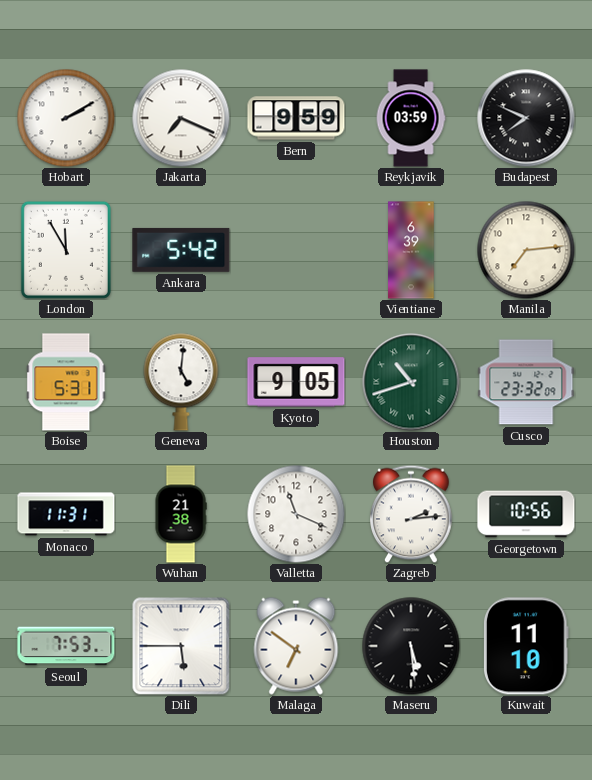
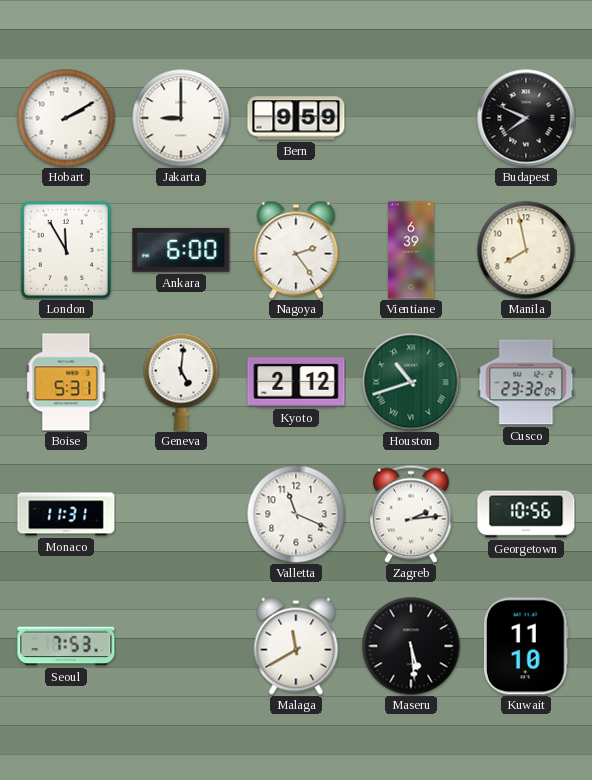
Jakarta: 7:19 -> 9:00
Reykjavik: 03:59 -> none
Ankara: 5:42 -> 6:00
Nagoya: none -> 2:24
Manila: 7:14 -> 7:58
Kyoto: 9:05 -> 2:12
Wuhan: 21:38 -> none
Dili: 5:45 -> none
Malaga: 6:51 -> 11:40
